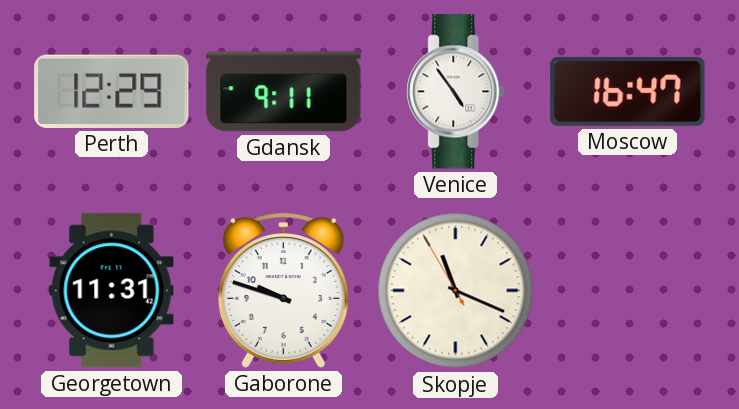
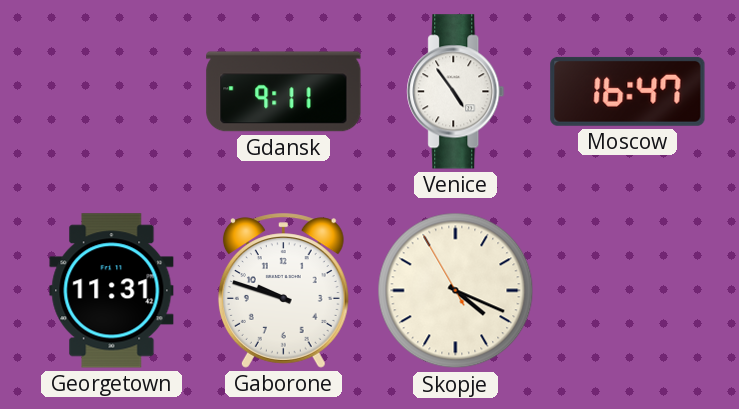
Perth: 12:29 -> none
Skopje: 11:18 -> 4:18
